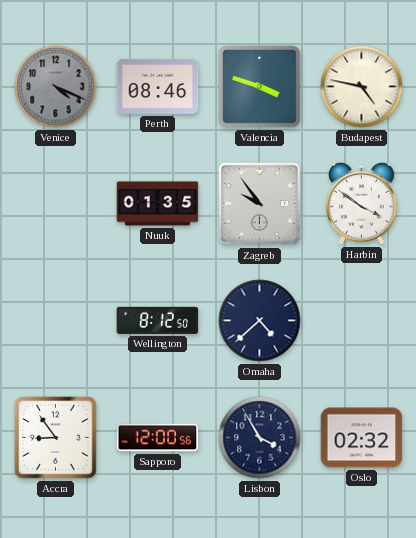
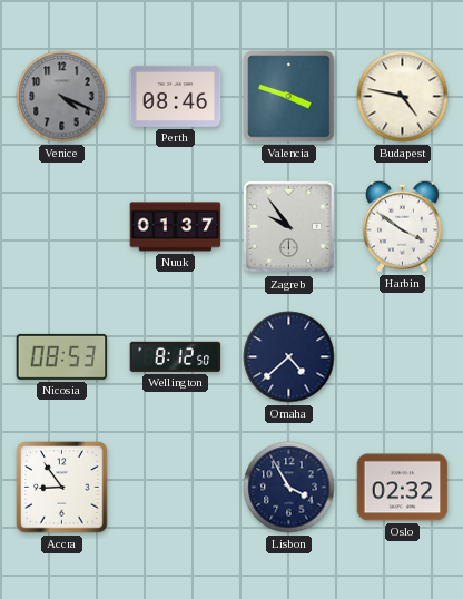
Nuuk: 01:35 -> 01:37
Nicosia: none -> 08:53
Sapporo: 12:00 -> none
